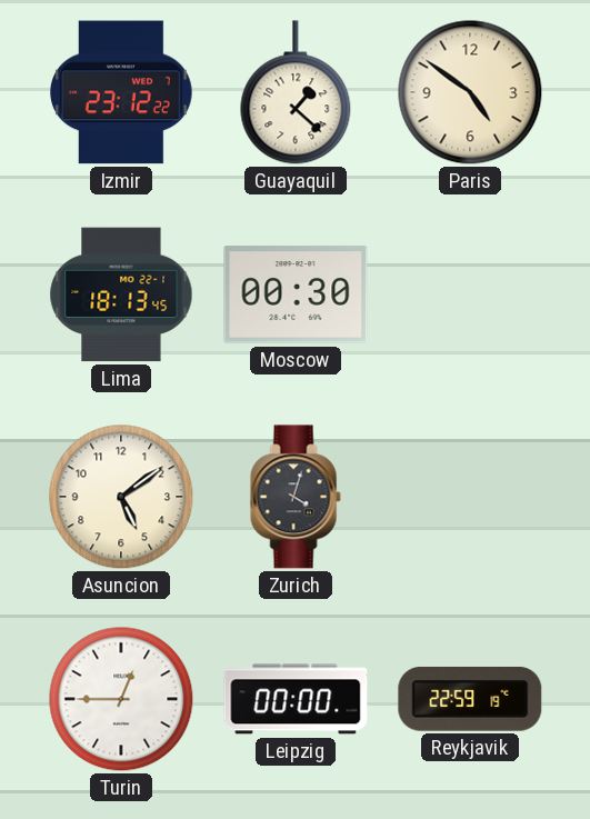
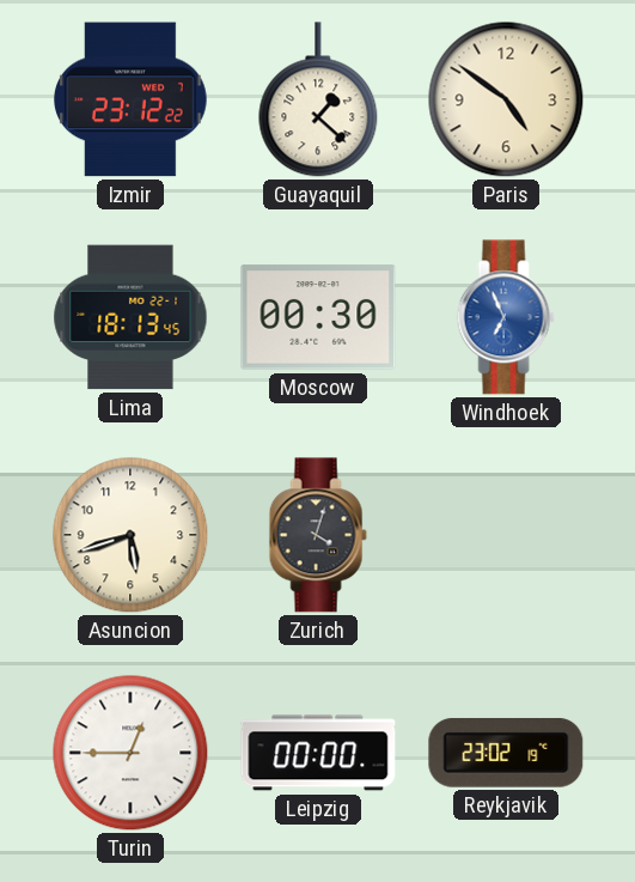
Windhoek: none -> 6:56
Asuncion: 5:09 -> 5:42
Reykjavik: 22:59 -> 23:02
